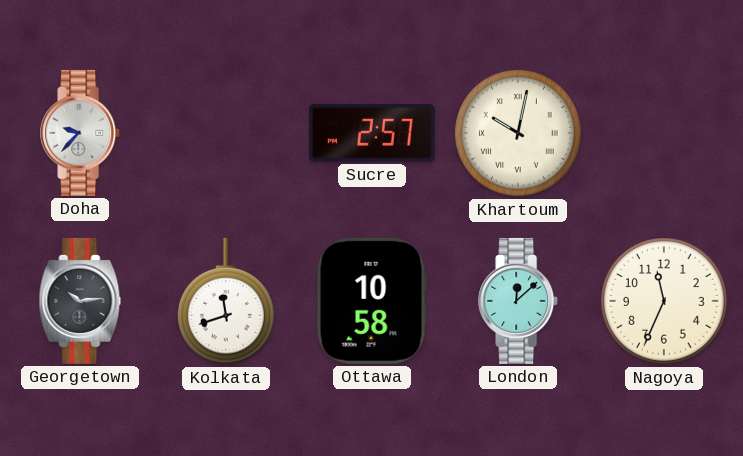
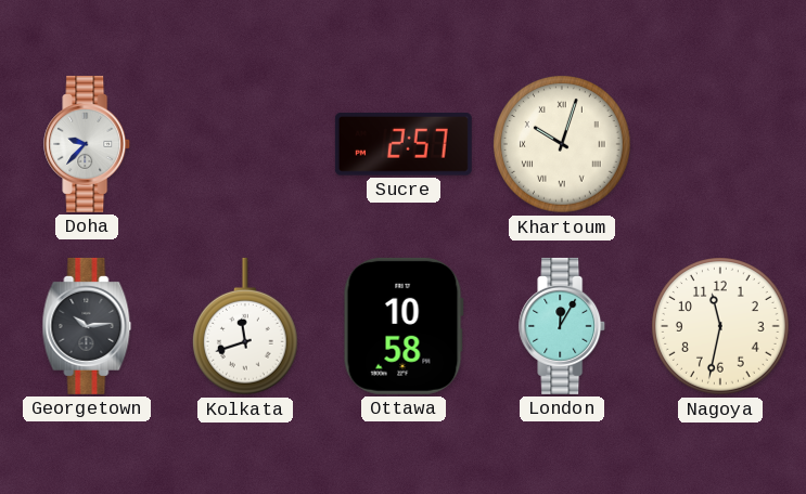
Khartoum: 10:02 -> 10:03
London: 12:08 -> 12:05
Nagoya: 11:34 -> 11:32
